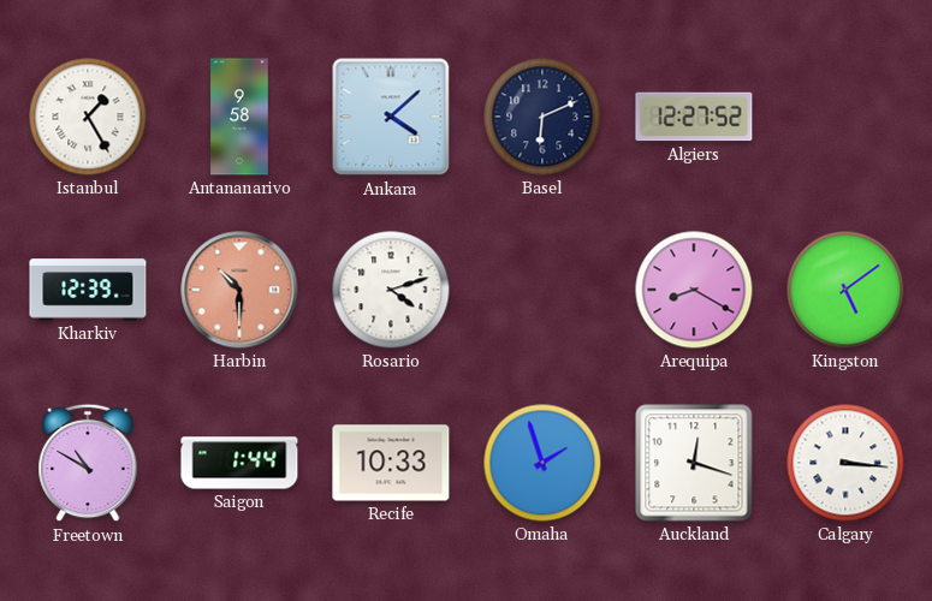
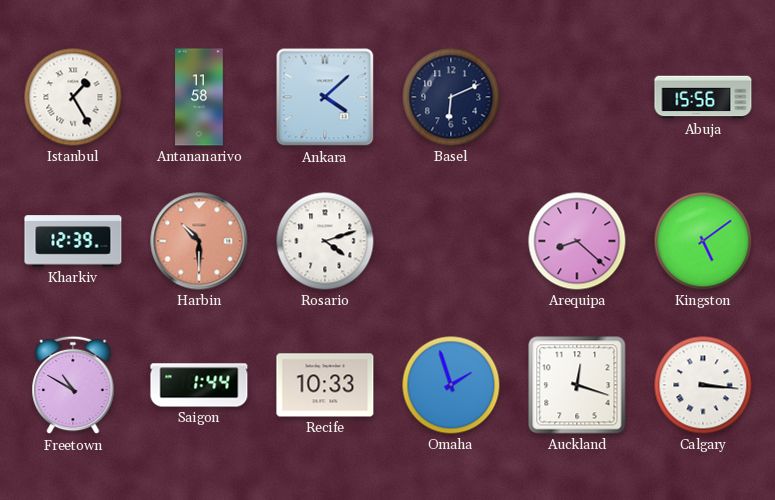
Antananarivo: 9:58 -> 11:58
Algiers: 12:27 -> none
Abuja: none -> 15:56
Arequipa: 8:20 -> 8:22
